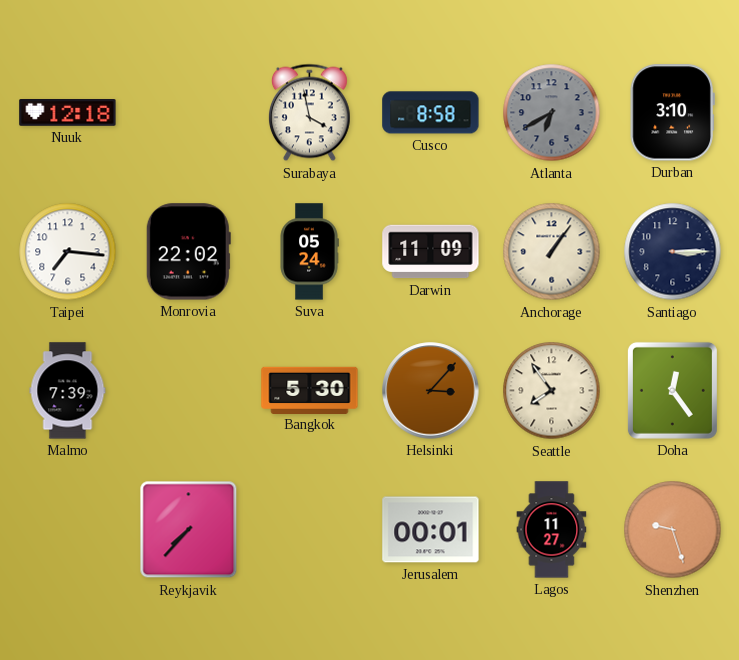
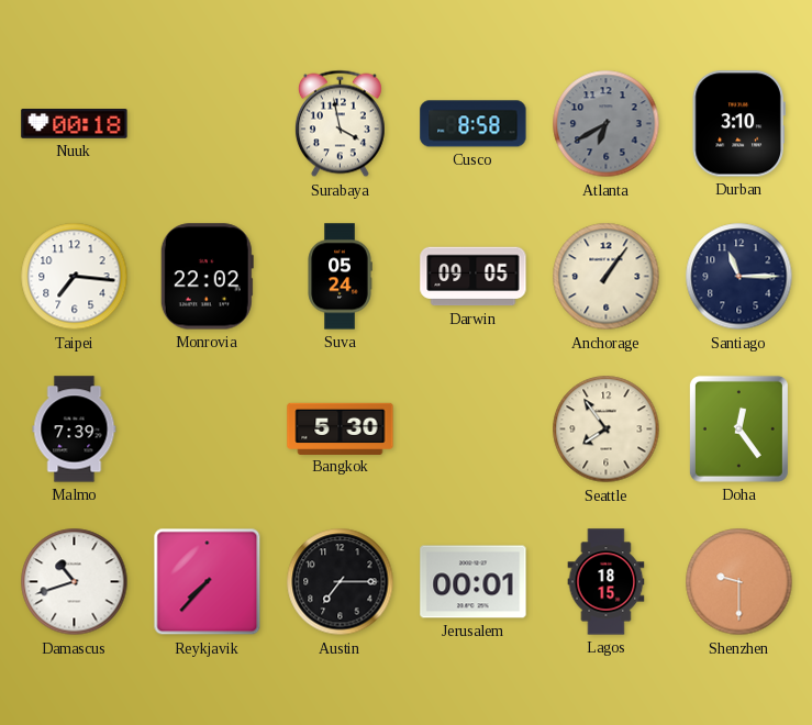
Nuuk: 12:18 -> 00:18
Darwin: 11:09 -> 09:05
Santiago: 3:15 -> 11:15
Helsinki: 3:07 -> none
Damascus: none -> 10:42
Austin: none -> 7:15
Lagos: 11:27 -> 18:15
Shenzhen: 9:27 -> 9:30
